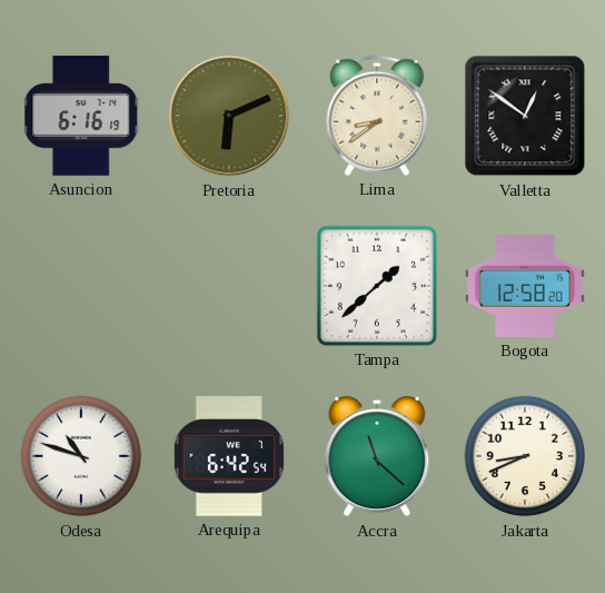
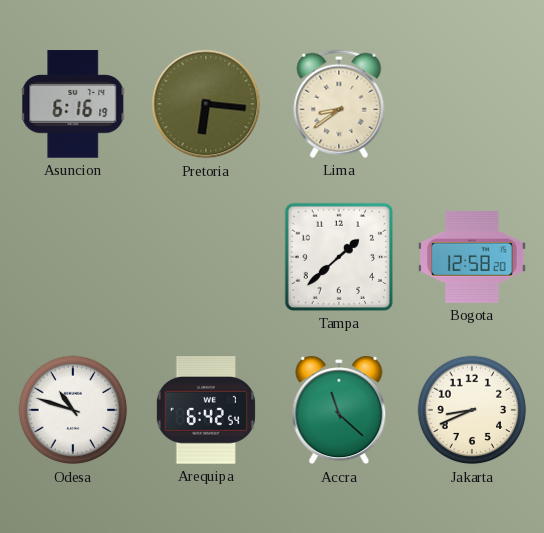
Pretoria: 6:11 -> 6:16
Valletta: 12:51 -> none
